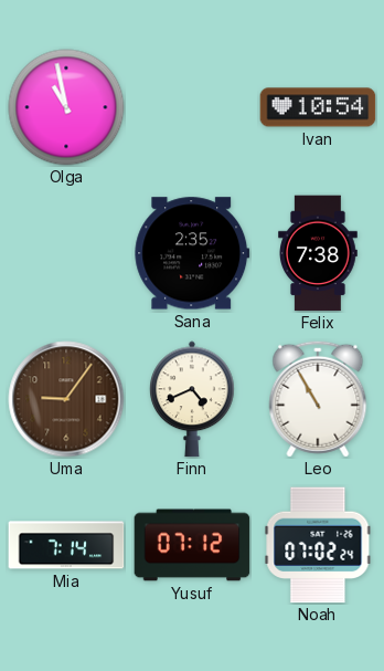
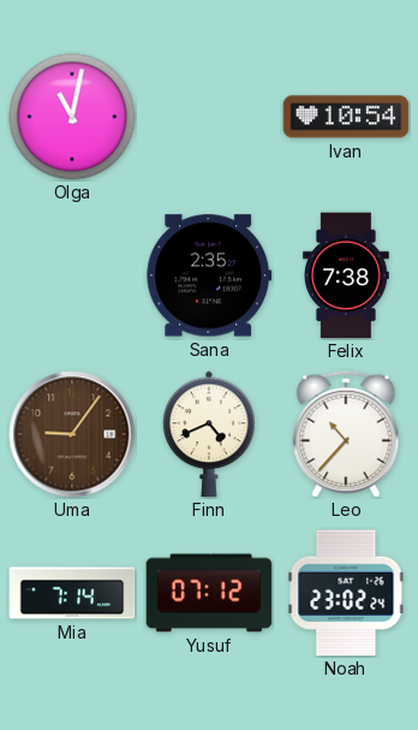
Olga: 10:58 -> 11:02
Leo: 10:55 -> 10:37
Noah: 07:02 -> 23:02
